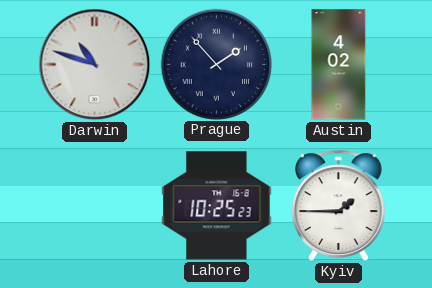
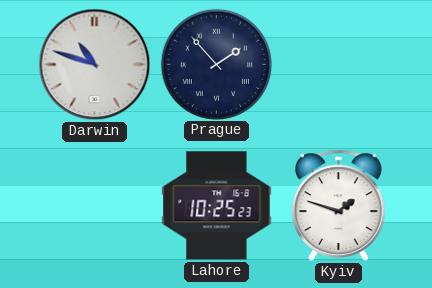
Austin: 4:02 -> none
Kyiv: 1:45 -> 1:48
